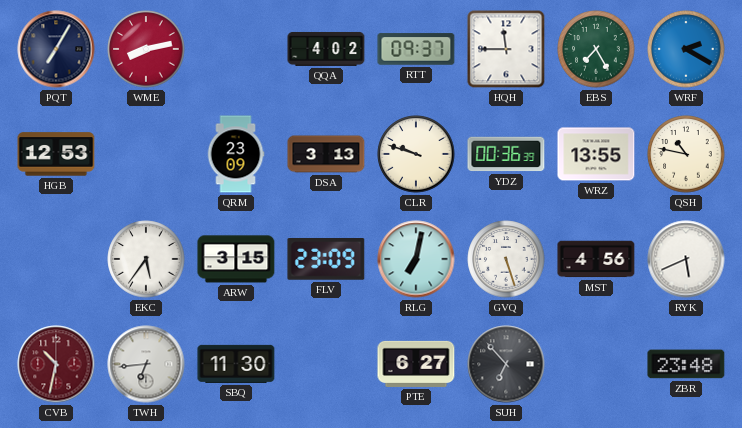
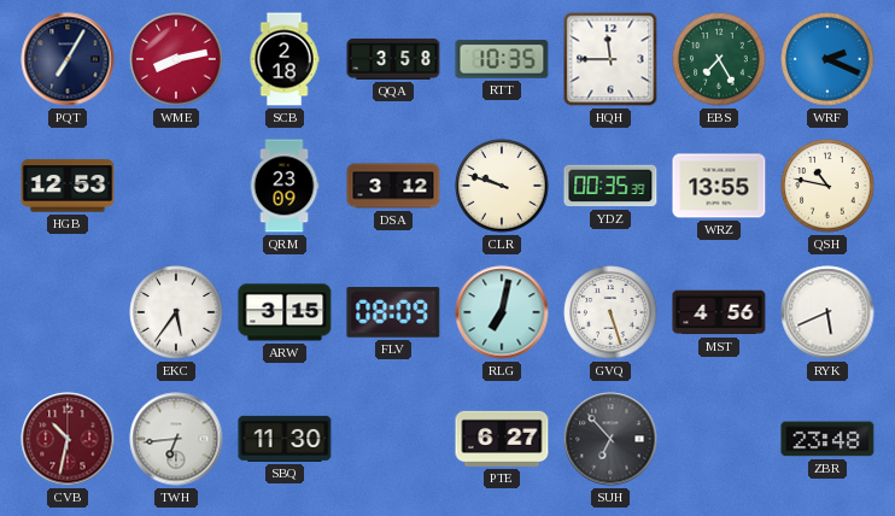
SCB: none -> 2:18
QQA: 4:02 -> 3:58
RTT: 09:37 -> 10:35
WRF: 2:20 -> 2:19
DSA: 3:13 -> 3:12
YDZ: 00:36 -> 00:35
FLV: 23:09 -> 08:09
